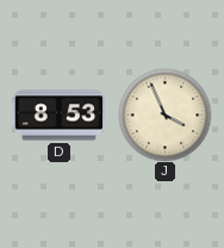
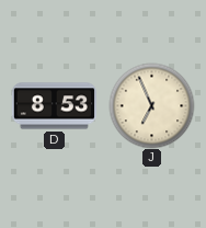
J: 3:56 -> 6:56
